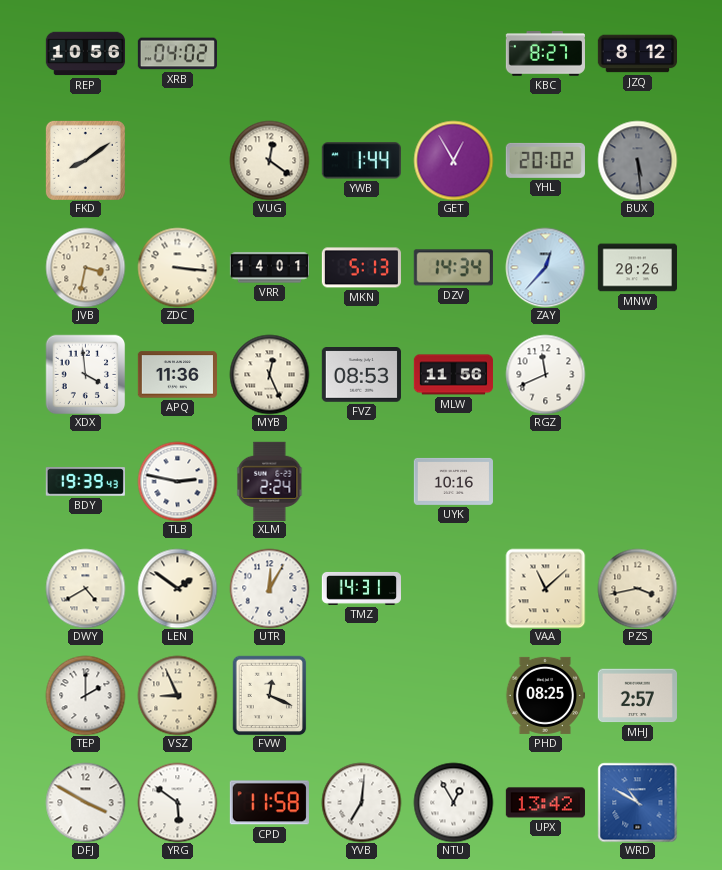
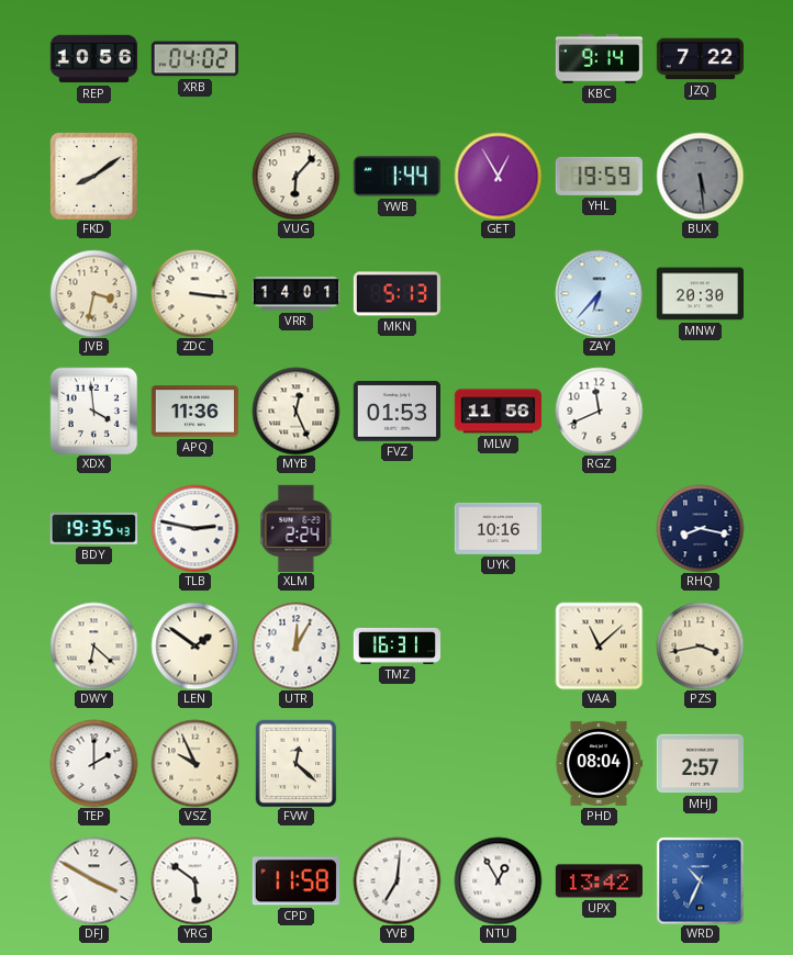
KBC: 8:27 -> 9:14
JZQ: 8:12 -> 7:22
VUG: 12:21 -> 6:07
YHL: 20:02 -> 19:59
DZV: 14:34 -> none
ZAY: 12:37 -> 6:37
MNW: 20:26 -> 20:30
FVZ: 08:53 -> 01:53
BDY: 19:39 -> 19:35
RHQ: none -> 8:17
DWY: 4:40 -> 6:22
TMZ: 14:31 -> 16:31
VSZ: 8:56 -> 9:56
FVW: 12:19 -> 12:22
PHD: 08:25 -> 08:04
WRD: 10:50 -> 10:34
